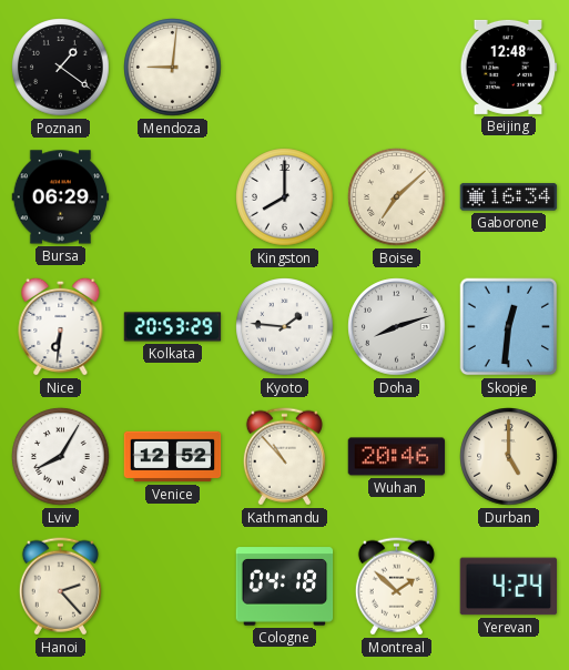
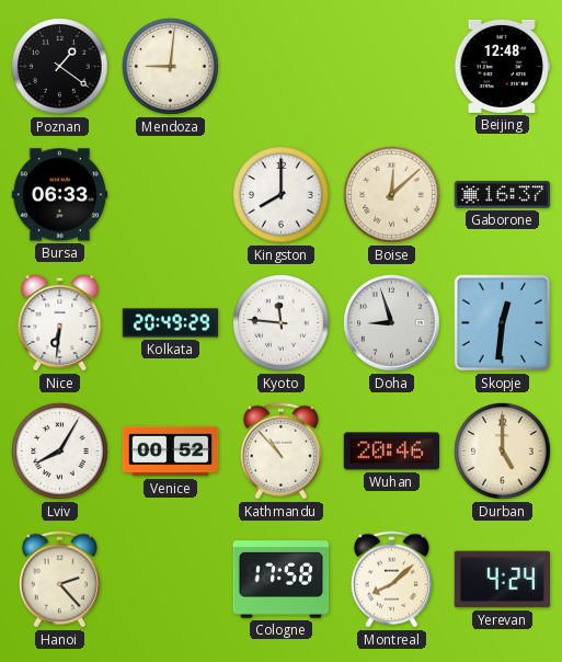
Bursa: 06:29 -> 06:33
Boise: 7:08 -> 12:08
Gaborone: 16:34 -> 16:37
Kolkata: 20:53 -> 20:49
Kyoto: 1:46 -> 11:46
Doha: 8:12 -> 8:57
Venice: 12:52 -> 00:52
Cologne: 04:18 -> 17:58
Montreal: 1:52 -> 8:08
